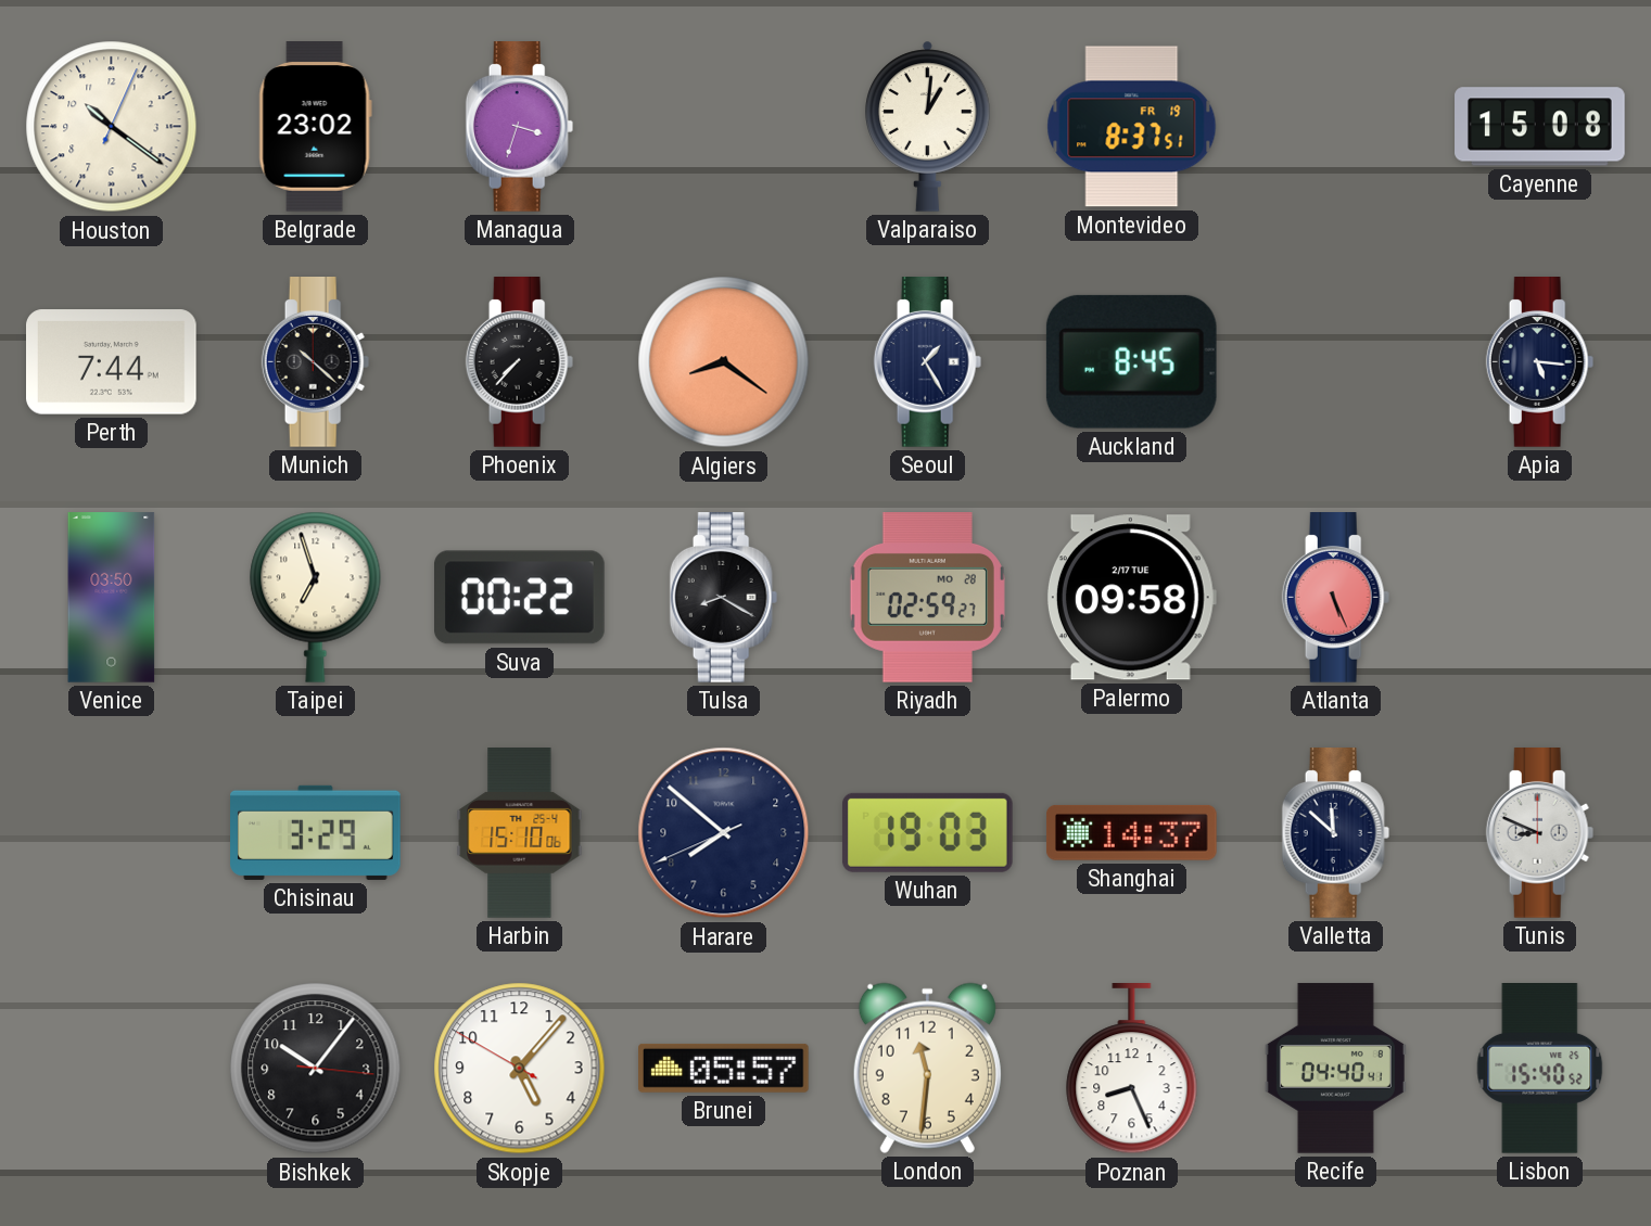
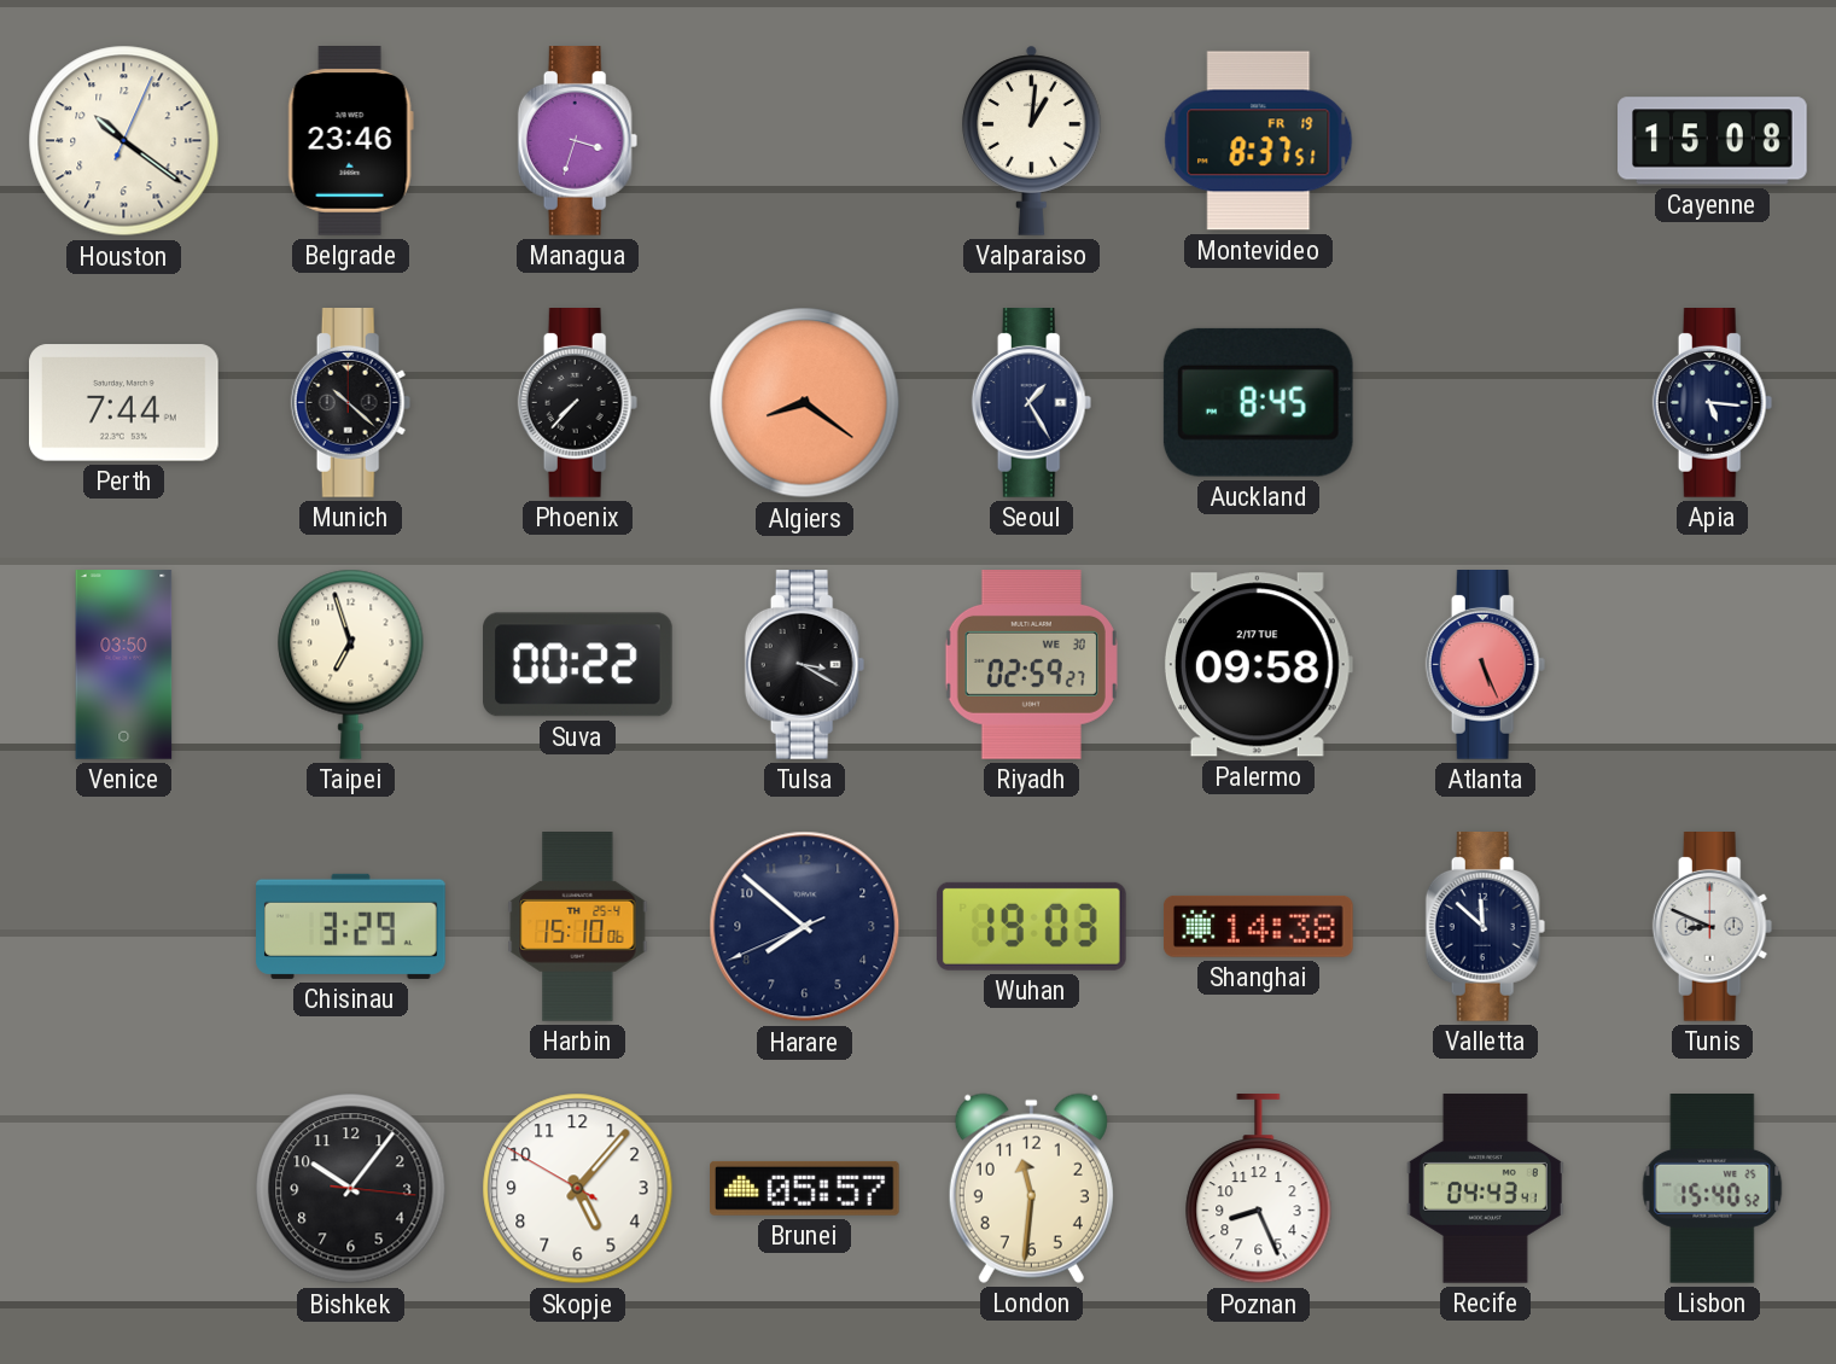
Belgrade: 23:02 -> 23:46
Tulsa: 8:20 -> 3:20
Riyadh date: MO 28 -> WE 30
Shanghai: 14:37 -> 14:38
Recife: 04:40 -> 04:43
